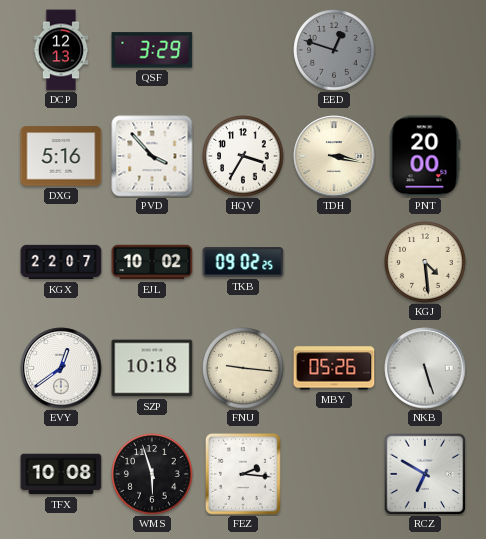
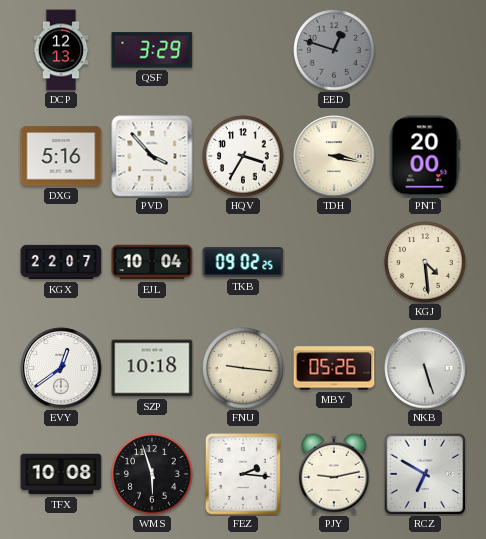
EJL: 10:02 -> 10:04
PJY: none -> 9:13
